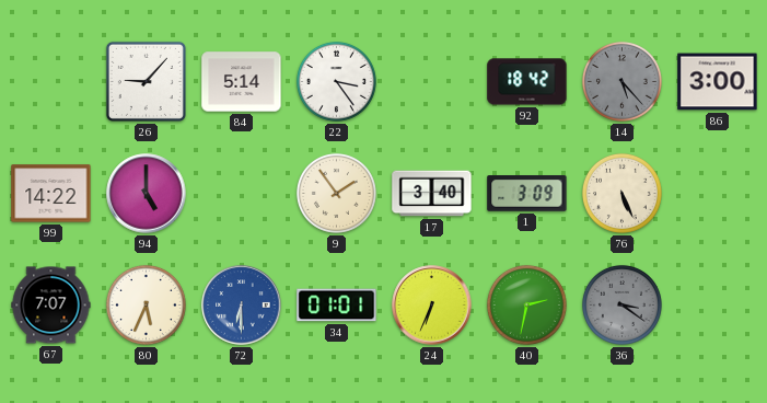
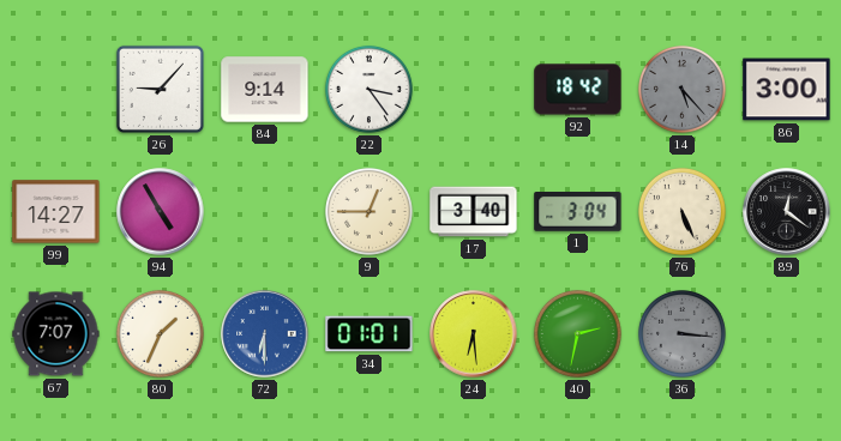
84: 5:14 -> 9:14
99: 14:22 -> 14:27
94: 5:00 -> 4:55
9: 1:54 -> 12:45
1: 3:09 -> 3:04
89: none -> 12:21
80: 5:34 -> 1:34
24: 6:34 -> 6:29
36: 3:21 -> 3:16
